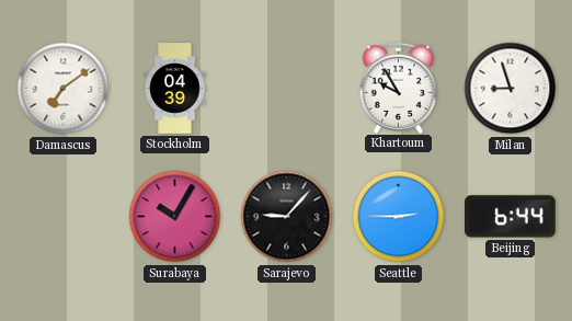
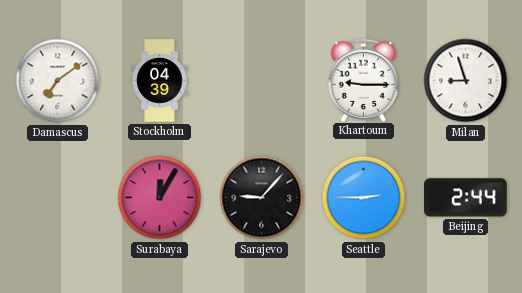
Khartoum: 9:55 -> 9:15
Surabaya: 10:05 -> 12:05
Beijing: 6:44 -> 2:44
